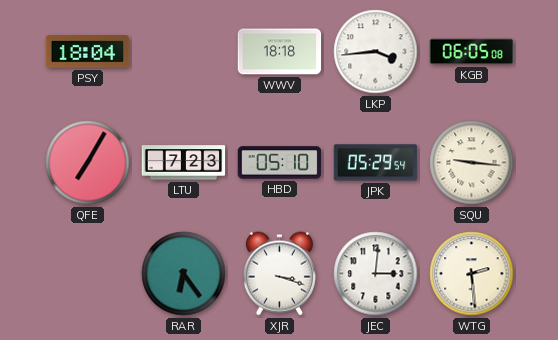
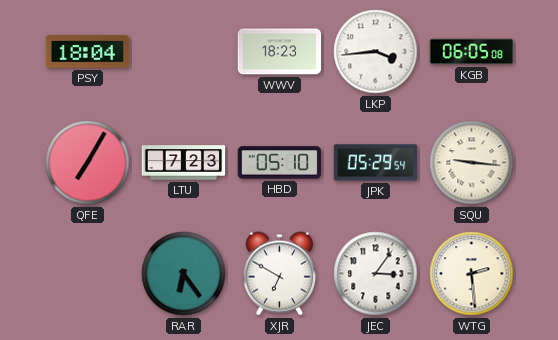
WWV: 18:18 -> 18:23
XJR: 3:18 -> 6:50
JEC: 3:01 -> 3:06
